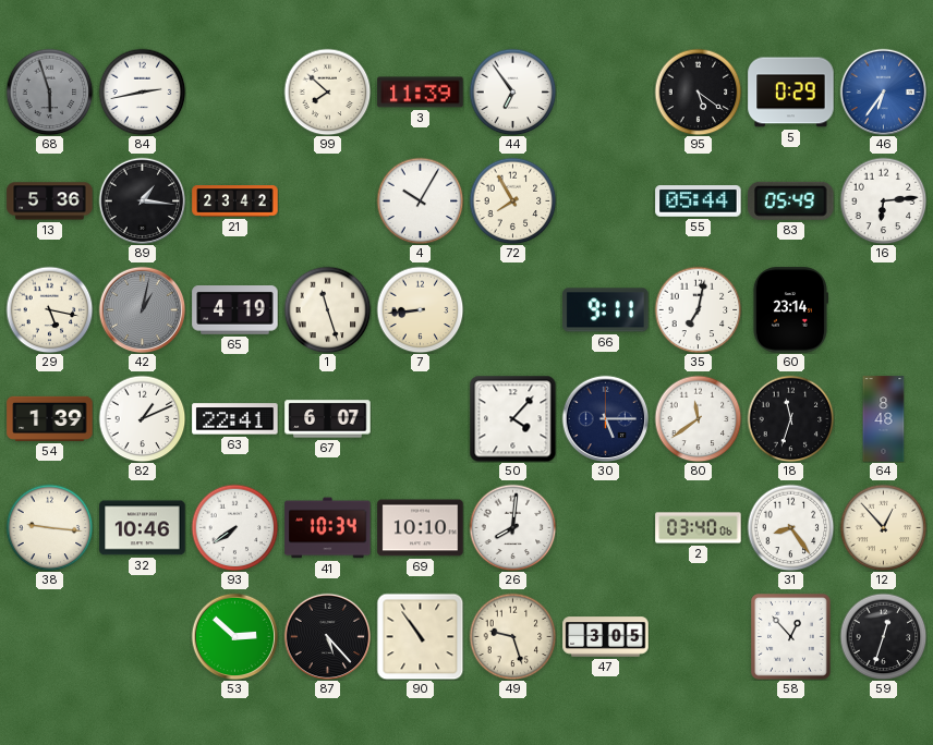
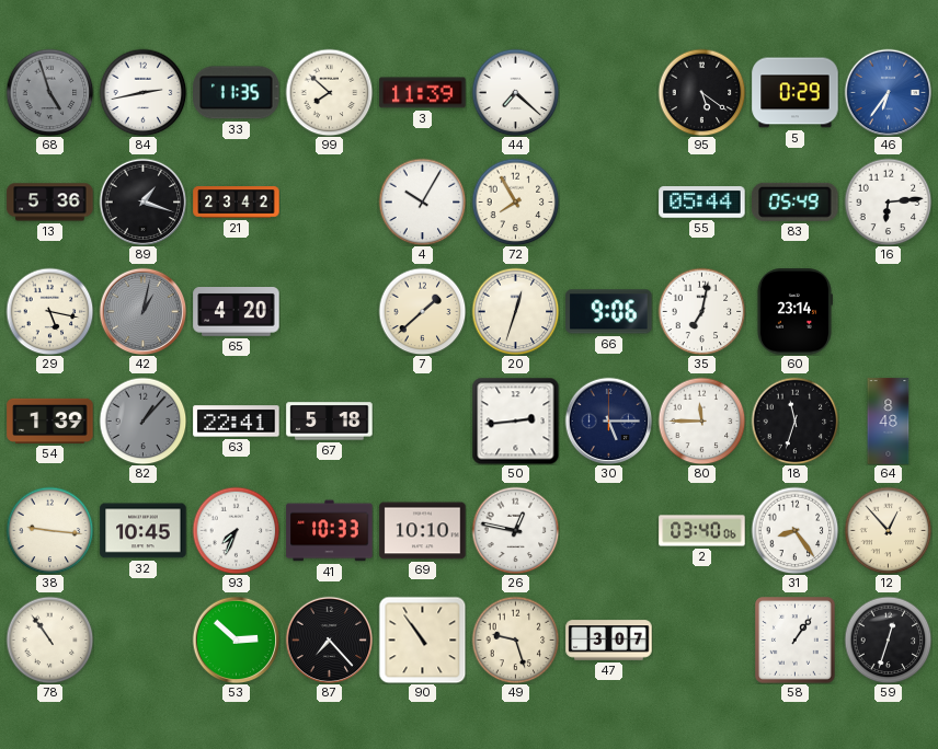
68: 5:57 -> 4:57
33: none -> 11:35
44: 6:54 -> 7:22
89: 1:16 -> 1:18
65: 4:19 -> 4:20
1: 11:27 -> none
7: 8:44 -> 1:38
20: none -> 12:33
66: 9:11 -> 9:06
82: 1:11 -> 1:07
82 dial: white -> grey
67: 6:07 -> 5:18
50: 4:07 -> 2:44
80: 11:39 -> 11:45
32: 10:46 -> 10:45
93: 7:39 -> 7:34
41: 10:34 -> 10:33
26: 8:01 -> 12:47
78: none -> 10:54
87: 5:23 -> 7:23
47: 3:05 -> 3:07
58: 12:53 -> 1:06
